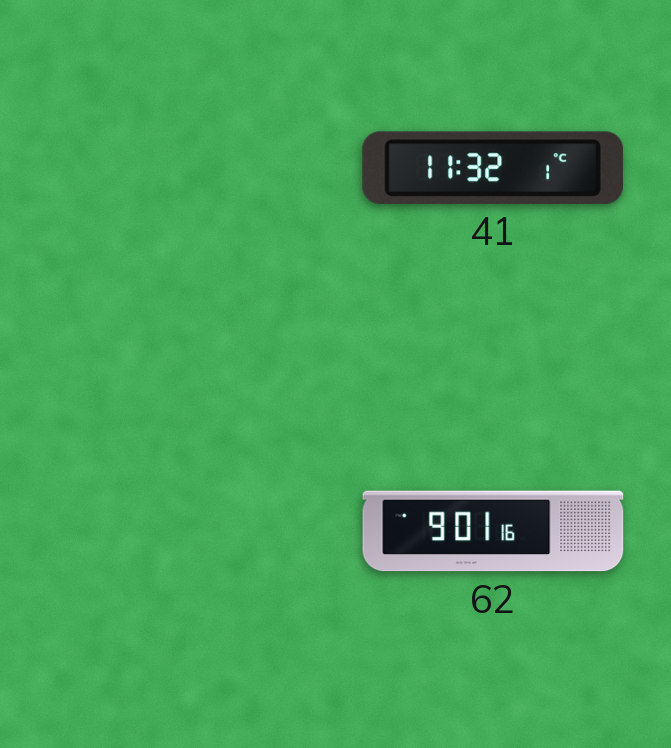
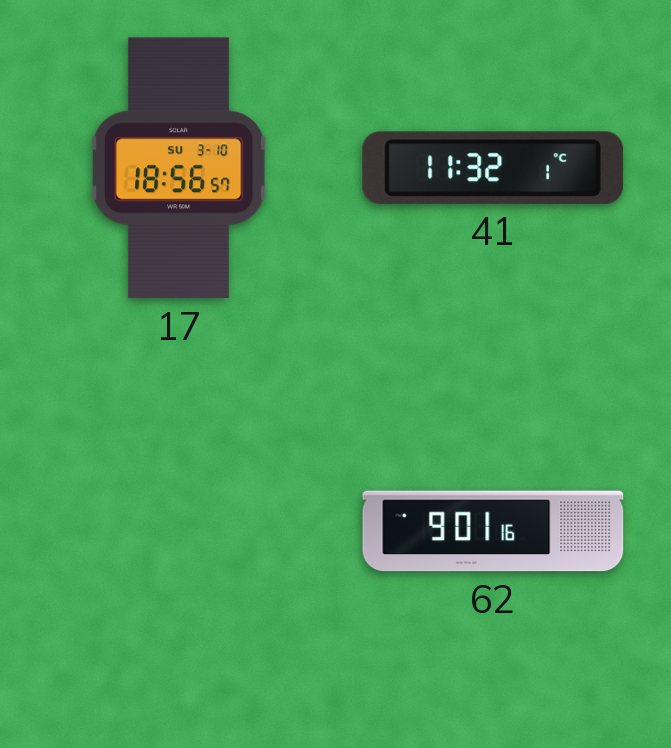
17: none -> 18:56
